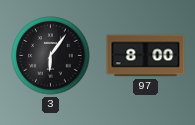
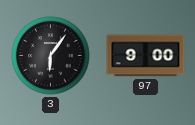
97: 8:00 -> 9:00
